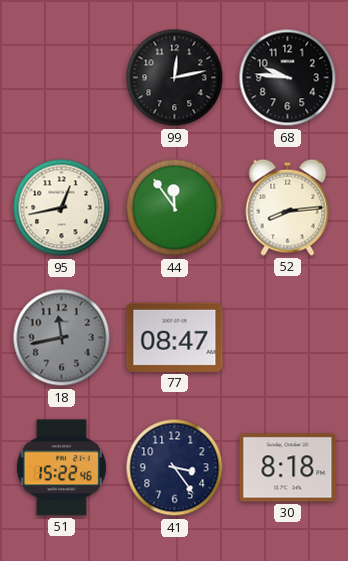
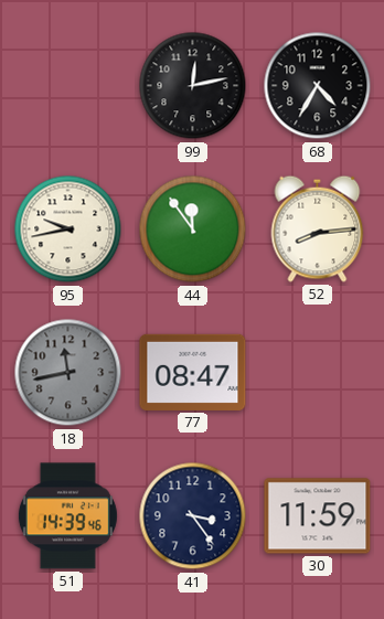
68: 9:46 -> 4:35
95: 12:43 -> 9:43
51: 15:22 -> 14:39
30: 8:18 -> 11:59
